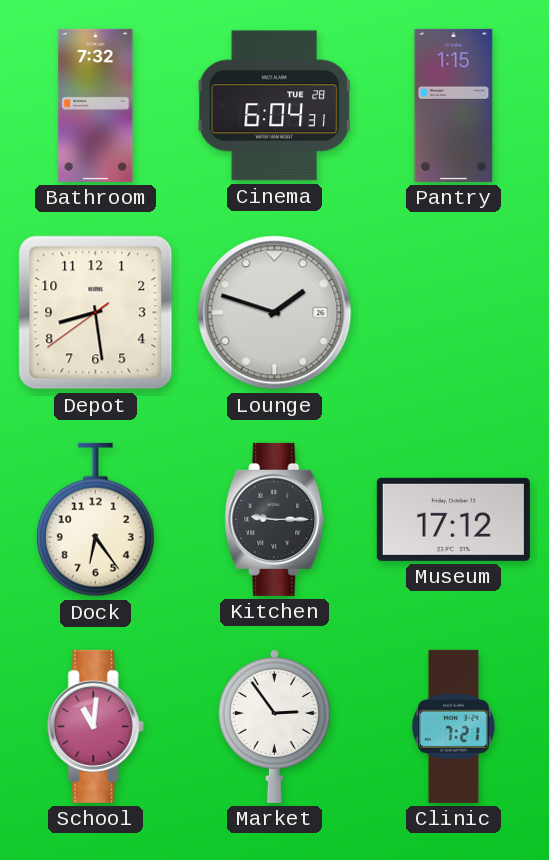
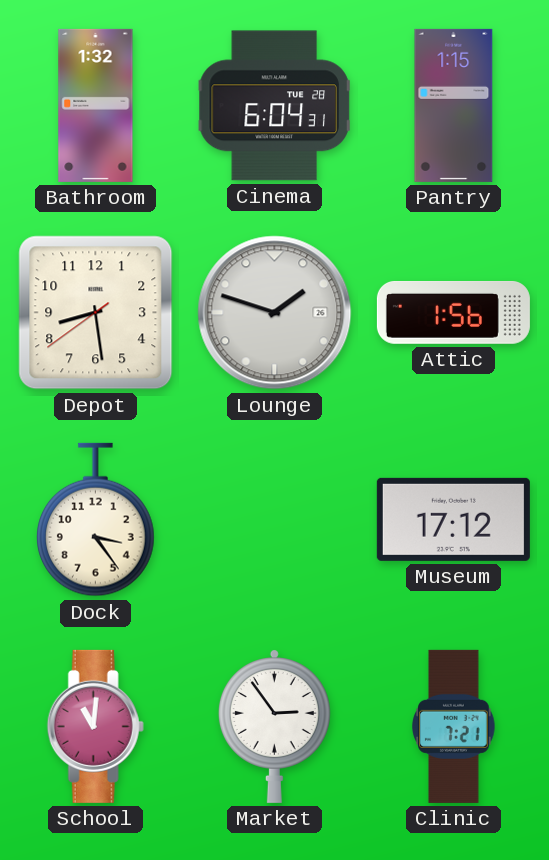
Bathroom: 7:32 -> 1:32
Attic: none -> 1:56
Dock: 6:24 -> 3:24
Kitchen: 9:15 -> none
